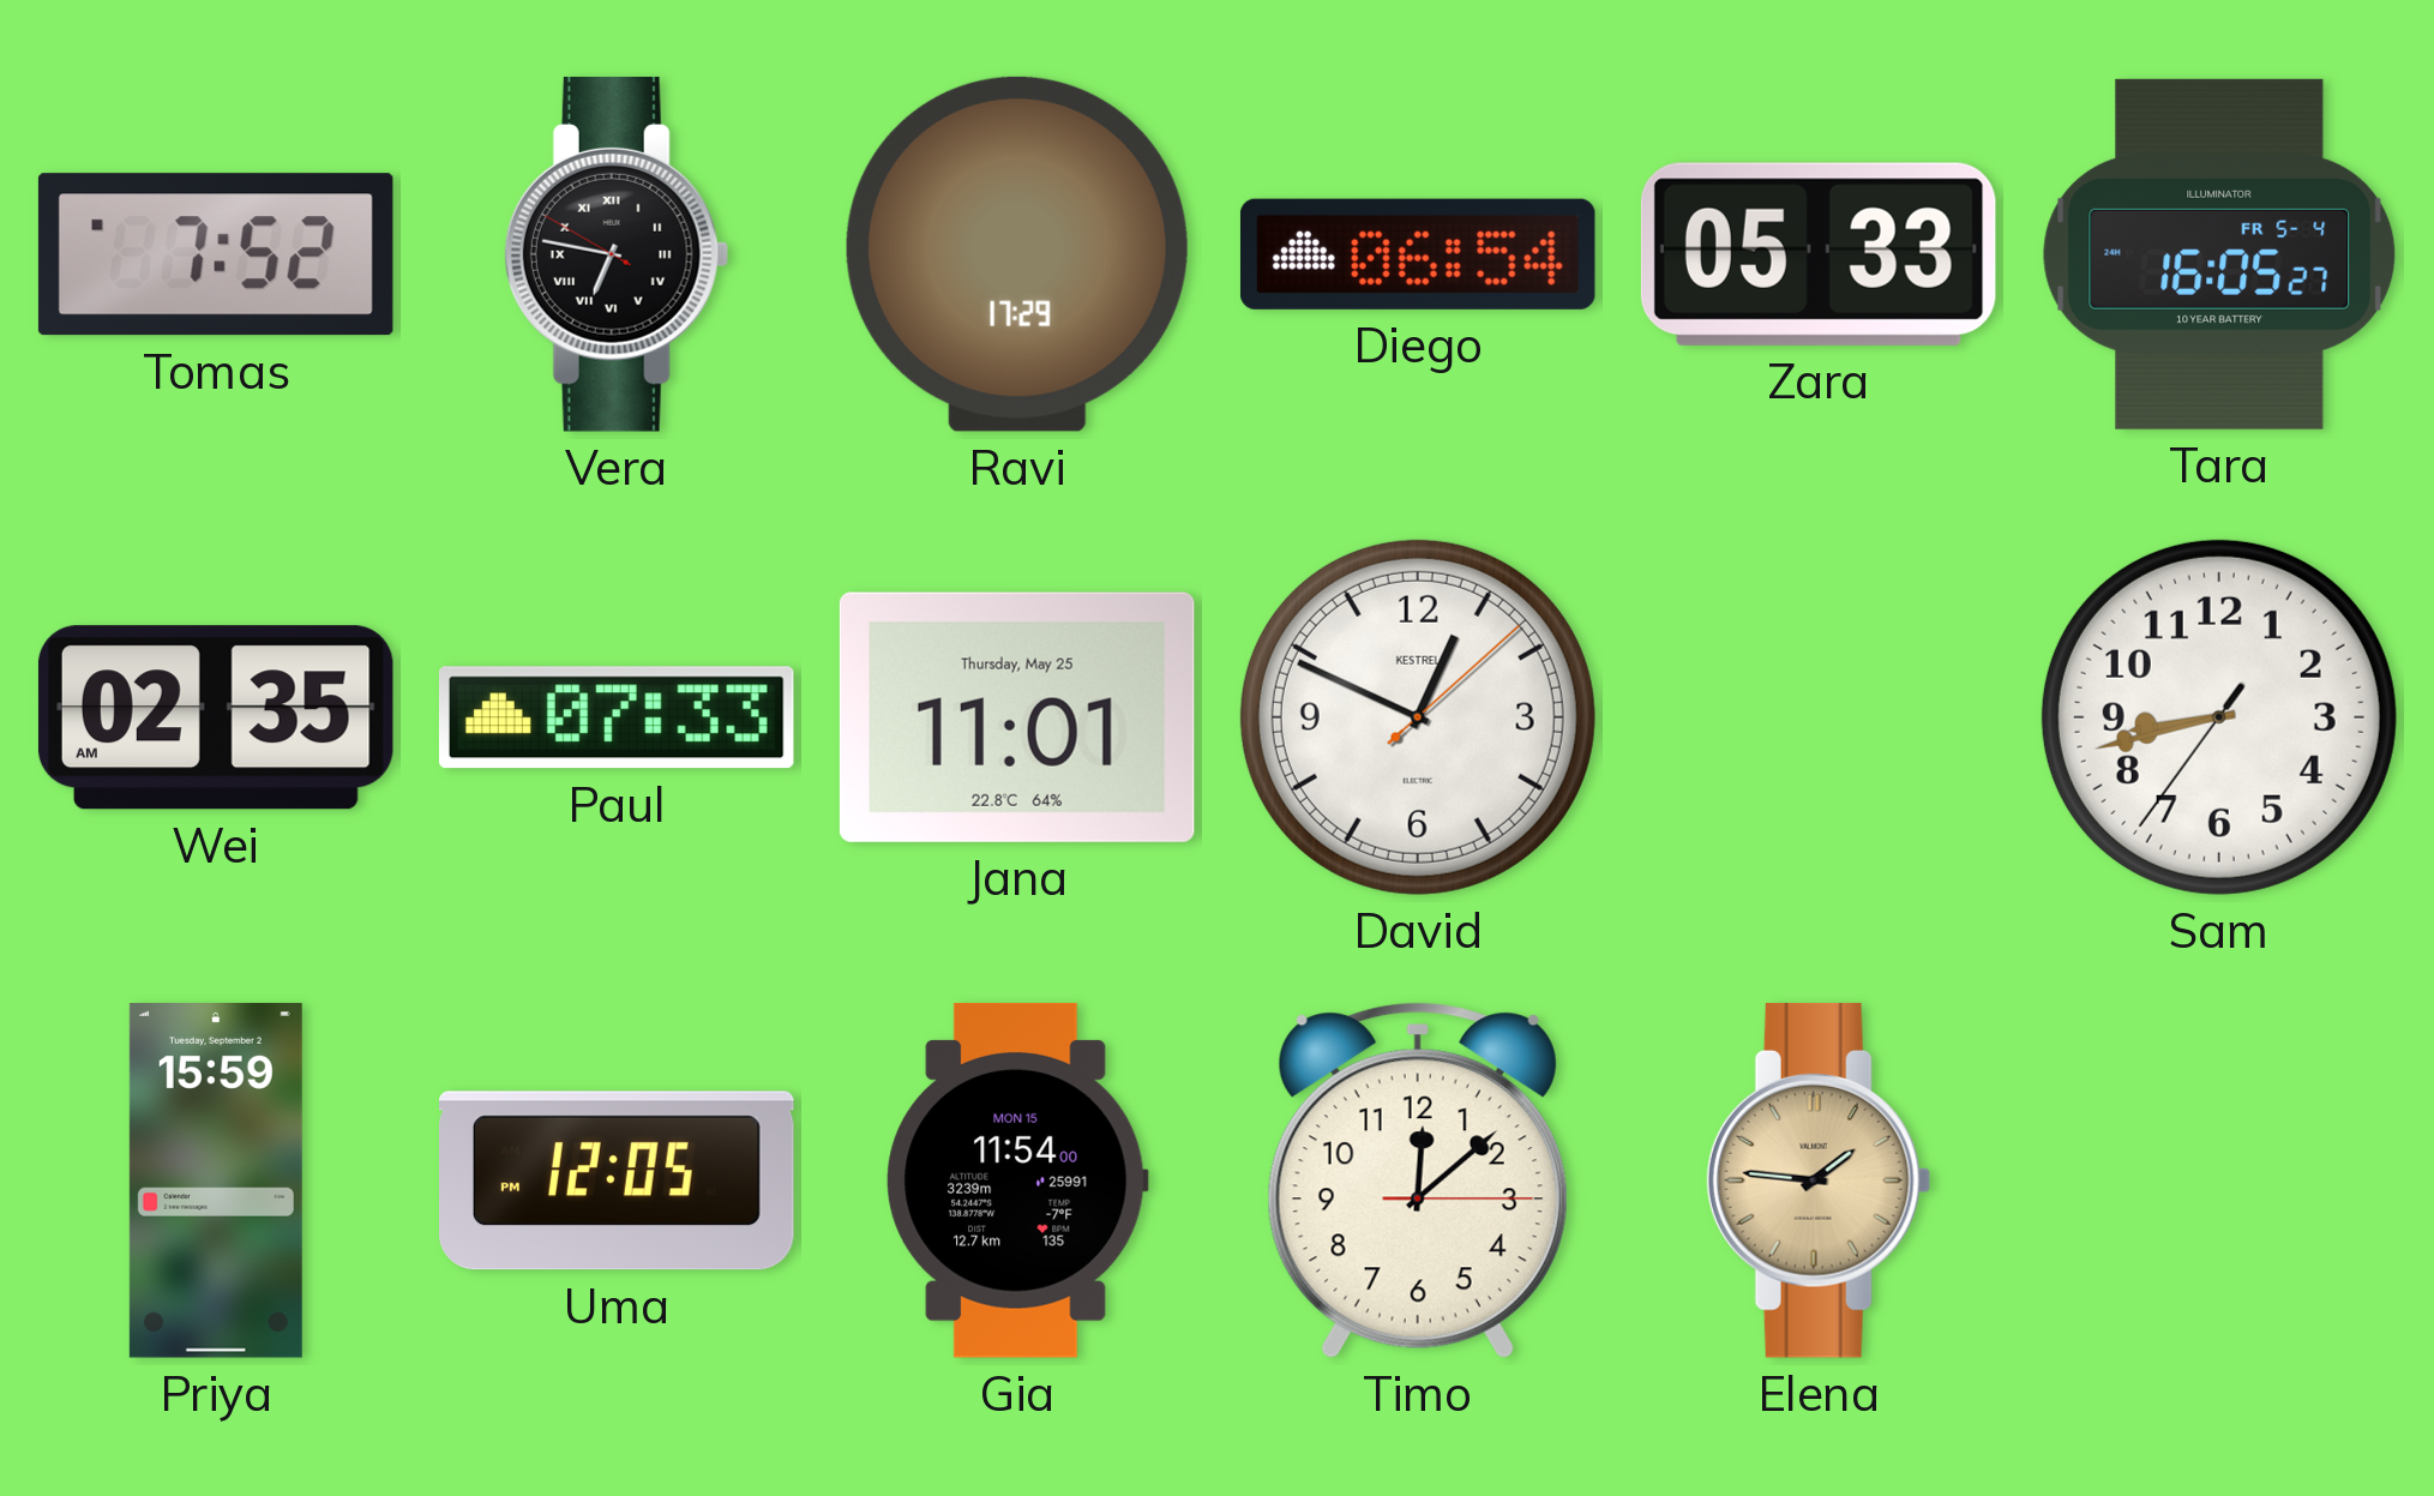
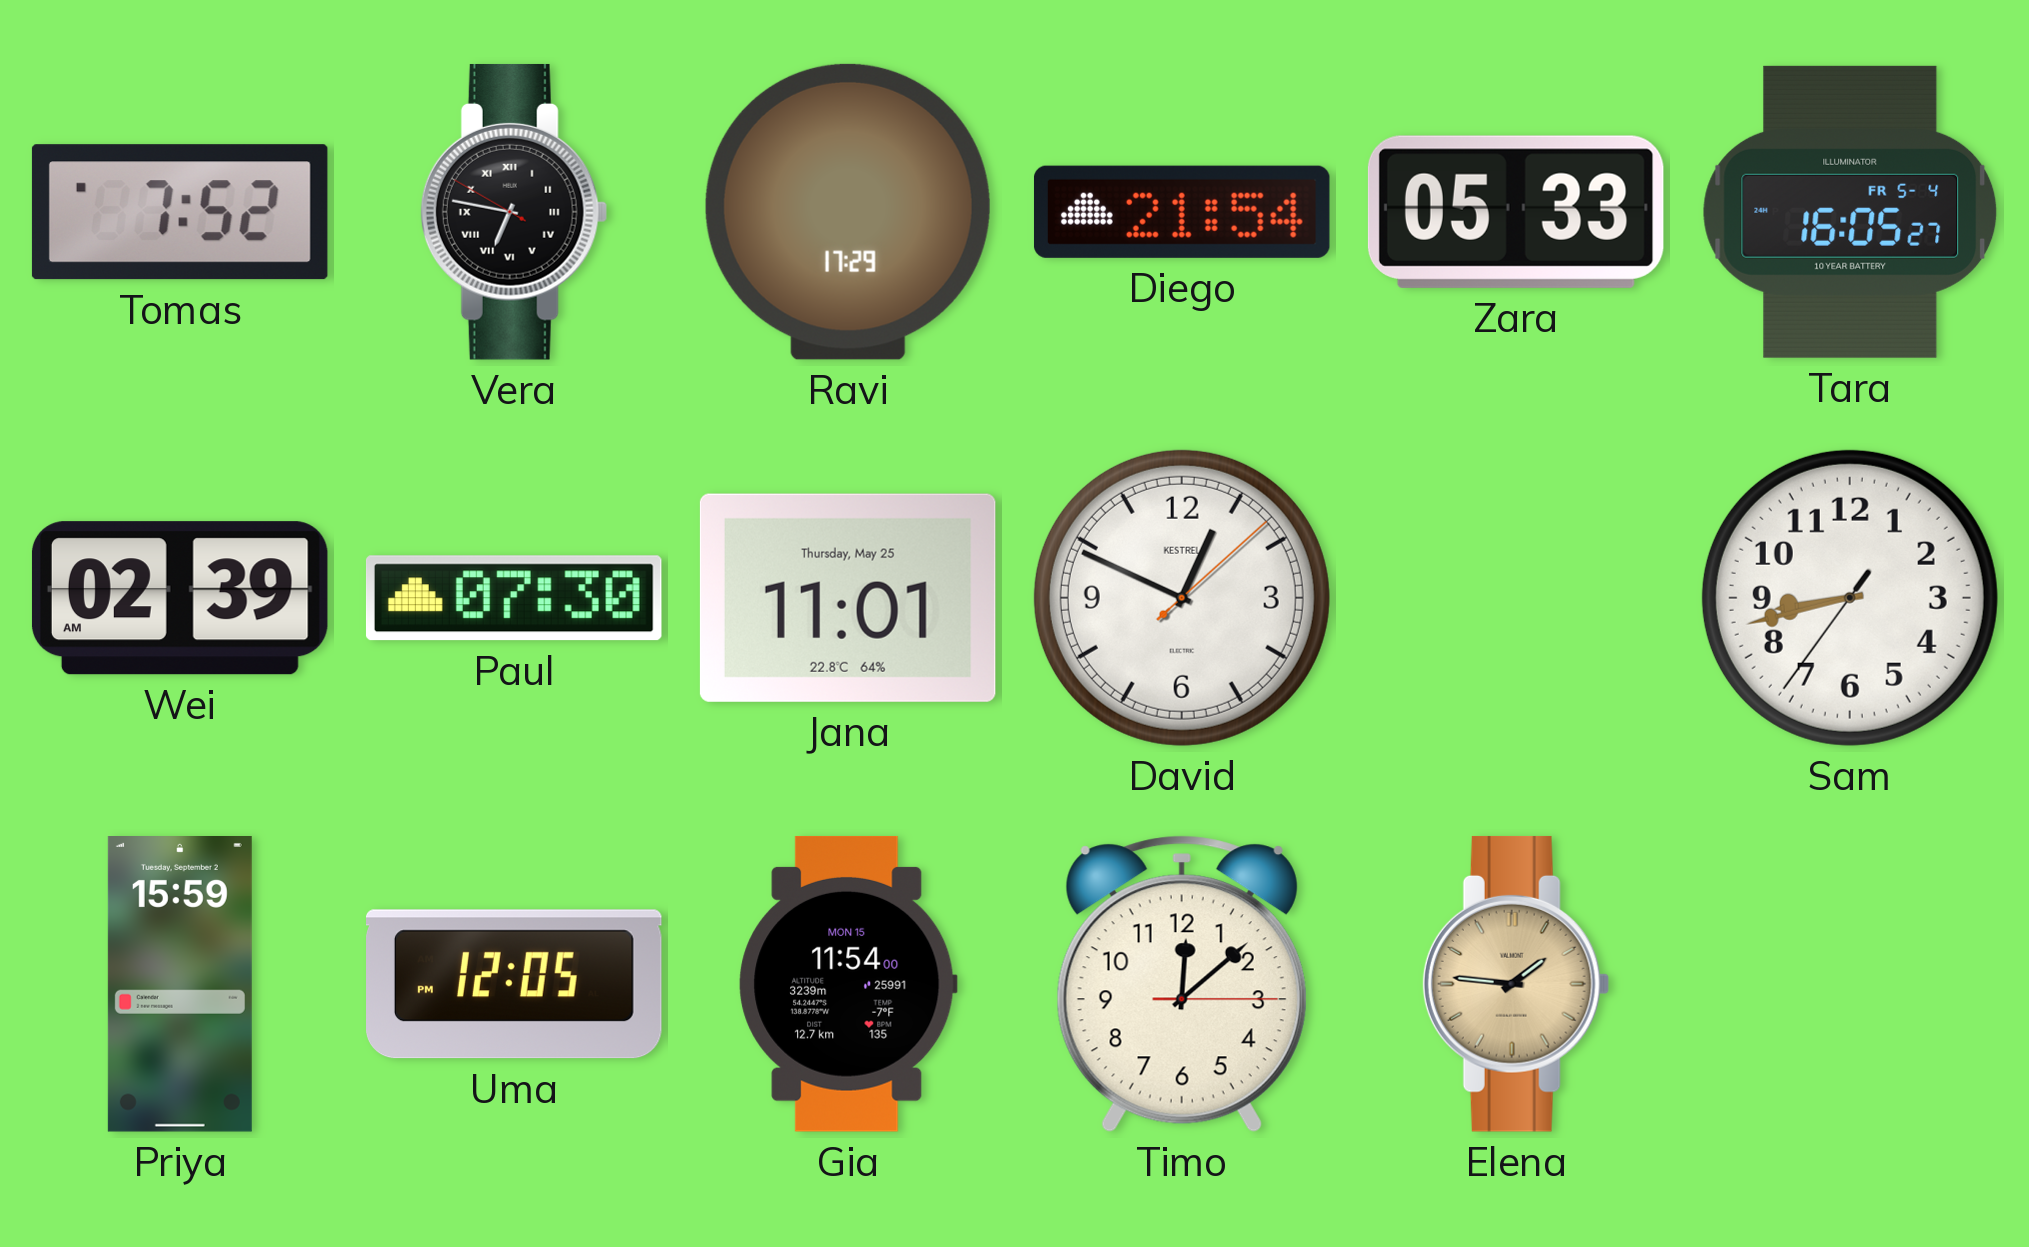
Diego: 06:54 -> 21:54
Wei: 02:35 -> 02:39
Paul: 07:33 -> 07:30
